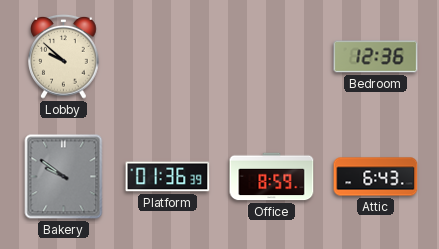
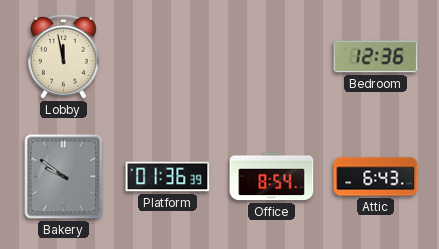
Lobby: 9:52 -> 11:58
Office: 8:59 -> 8:54
